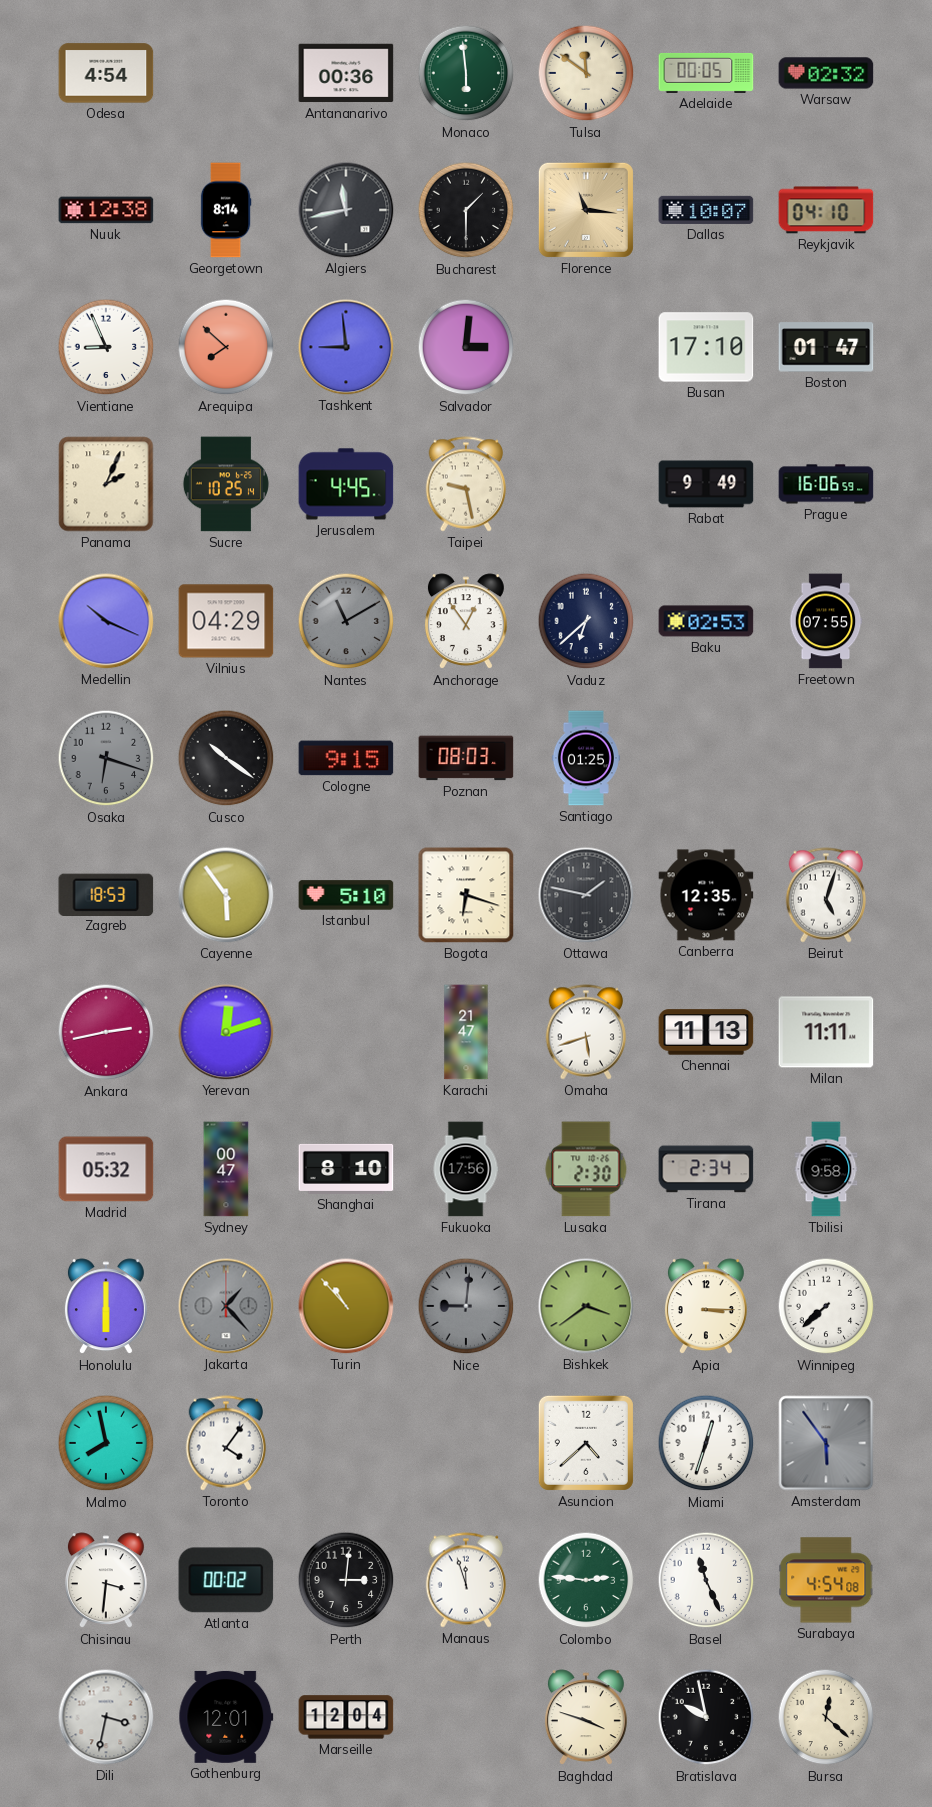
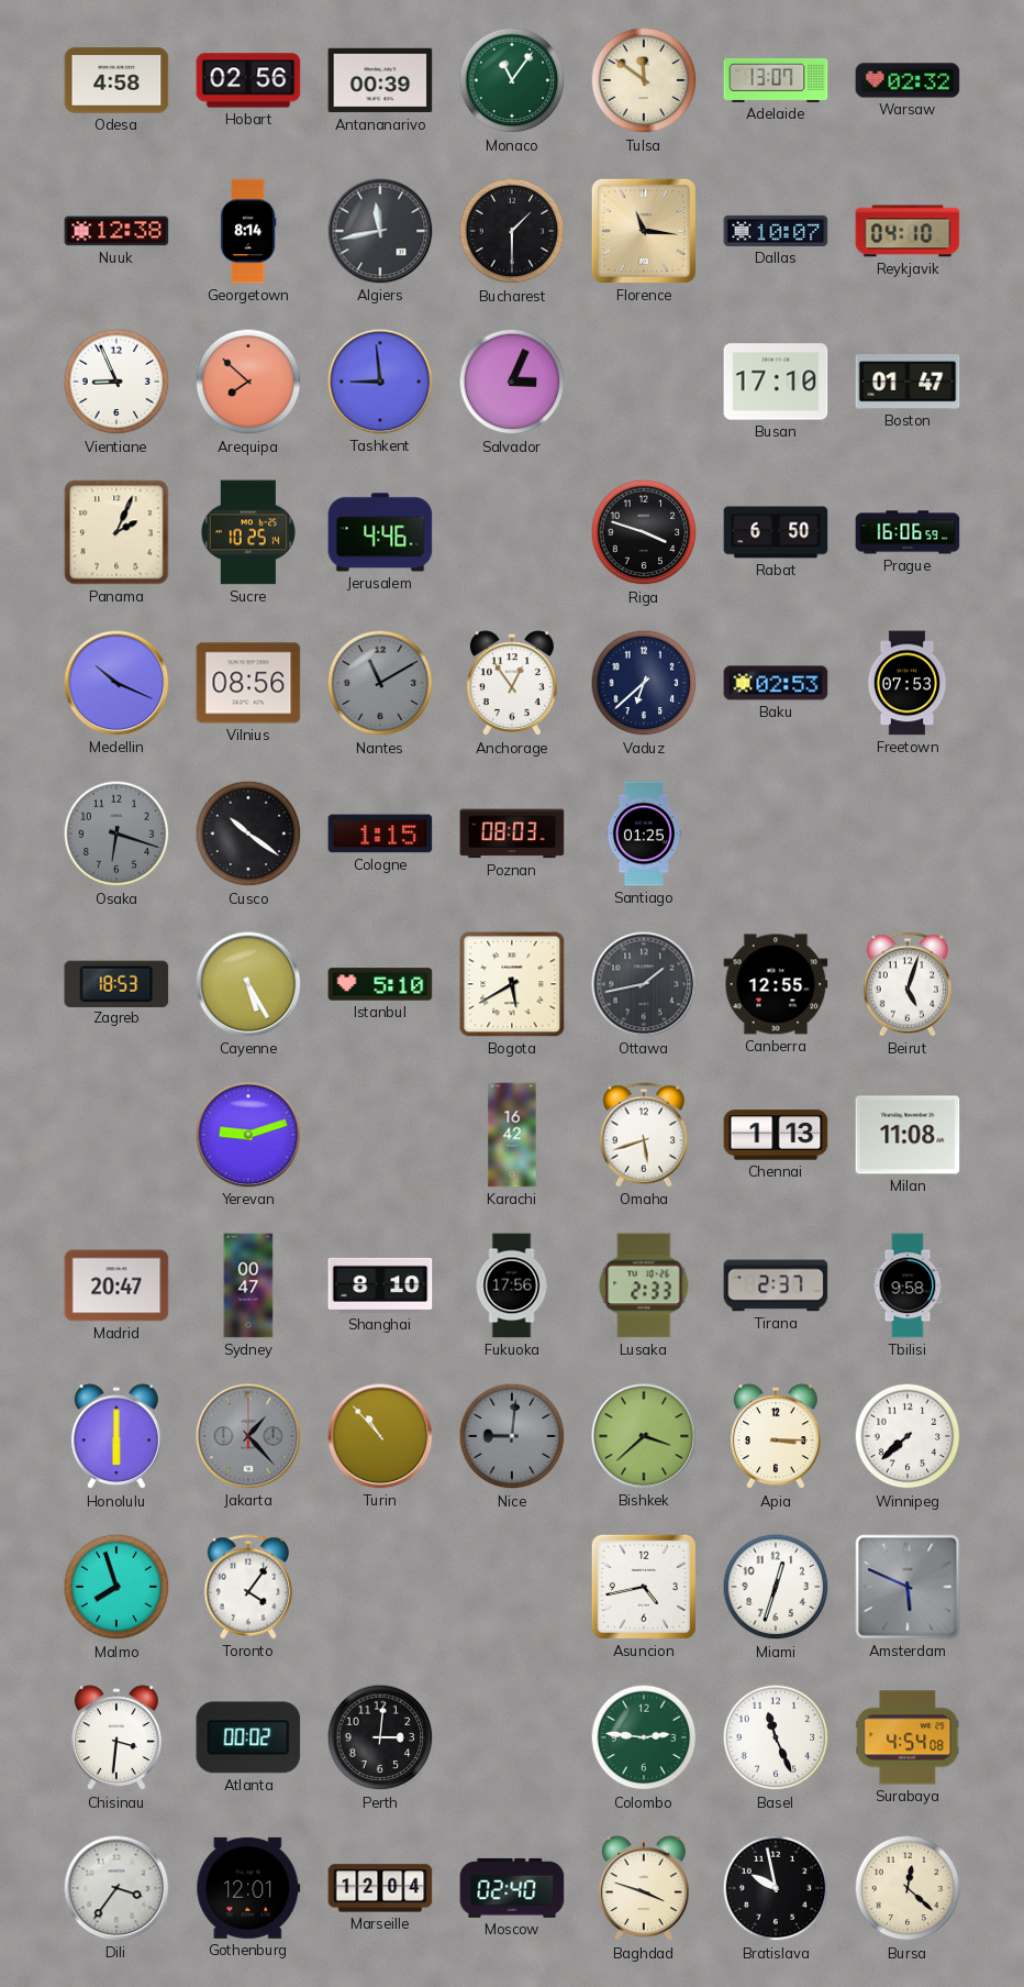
Odesa: 4:54 -> 4:58
Hobart: none -> 02:56
Antananarivo: 00:36 -> 00:39
Monaco: 5:59 -> 11:06
Adelaide: 00:05 -> 13:07
Salvador: 3:01 -> 3:04
Jerusalem: 4:45 -> 4:46
Taipei: 9:28 -> none
Riga: none -> 3:48
Rabat: 9:49 -> 6:50
Vilnius: 04:29 -> 08:56
Freetown: 07:55 -> 07:53
Cologne: 9:15 -> 1:15
Cayenne: 5:54 -> 5:25
Bogota: 6:18 -> 5:40
Ottawa: 1:47 -> 1:43
Canberra: 12:35 -> 12:55
Ankara: 2:43 -> none
Yerevan: 12:12 -> 9:12
Karachi: 21:47 -> 16:42
Chennai: 11:13 -> 1:13
Milan: 11:11 -> 11:08
Madrid: 05:32 -> 20:47
Lusaka: 2:30 -> 2:33
Tirana: 2:34 -> 2:37
Bishkek: 3:39 -> 3:38
Malmo: 7:58 -> 7:57
Asuncion: 4:38 -> 4:43
Amsterdam: 5:54 -> 5:49
Manaus: 11:57 -> none
Dili: 3:32 -> 3:36
Moscow: none -> 02:40
